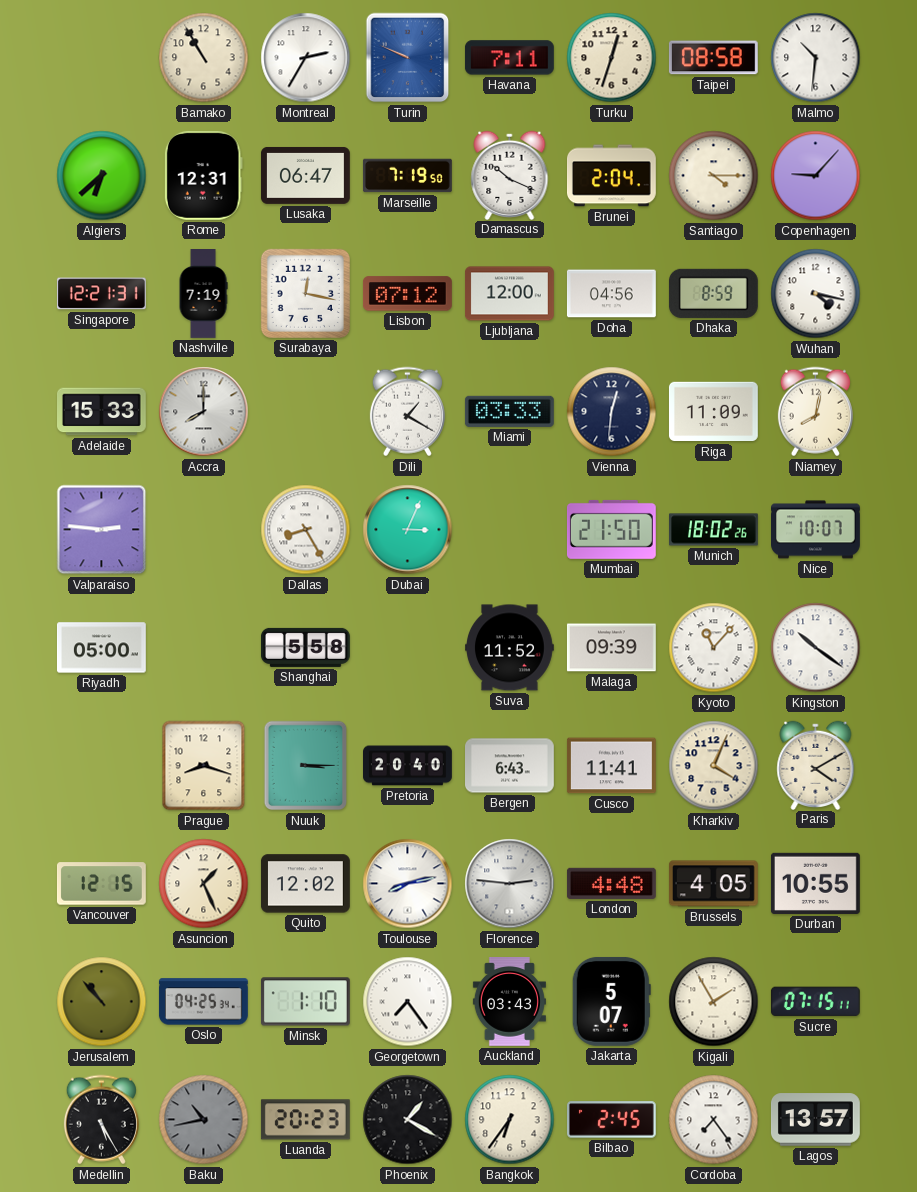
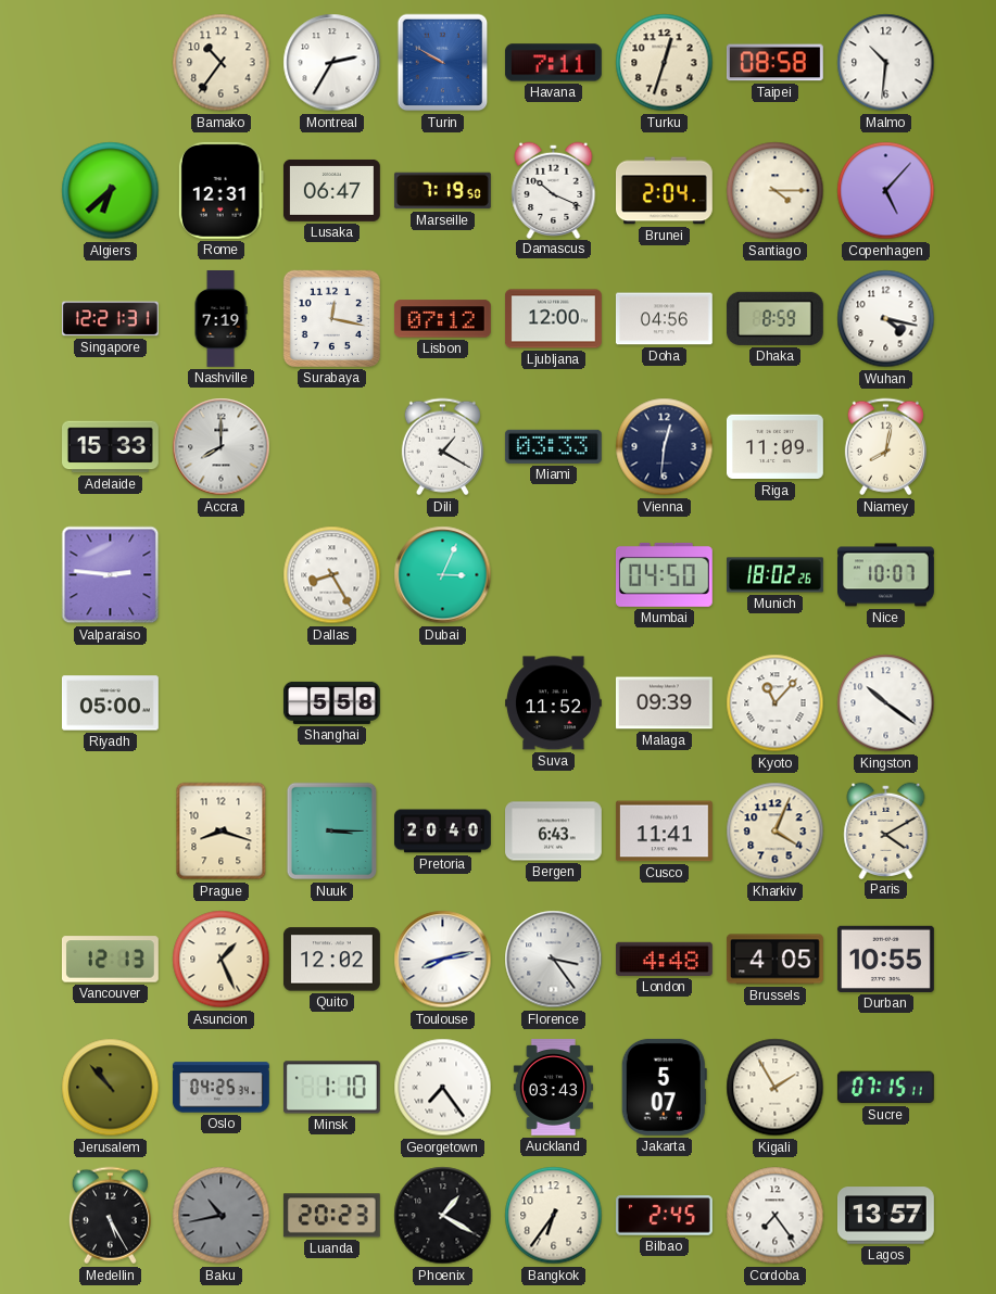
Bamako: 10:55 -> 10:36
Turin: 9:49 -> 9:50
Copenhagen: 9:07 -> 5:07
Mumbai: 21:50 -> 04:50
Vancouver: 12:15 -> 12:13
Florence: 2:46 -> 3:24
